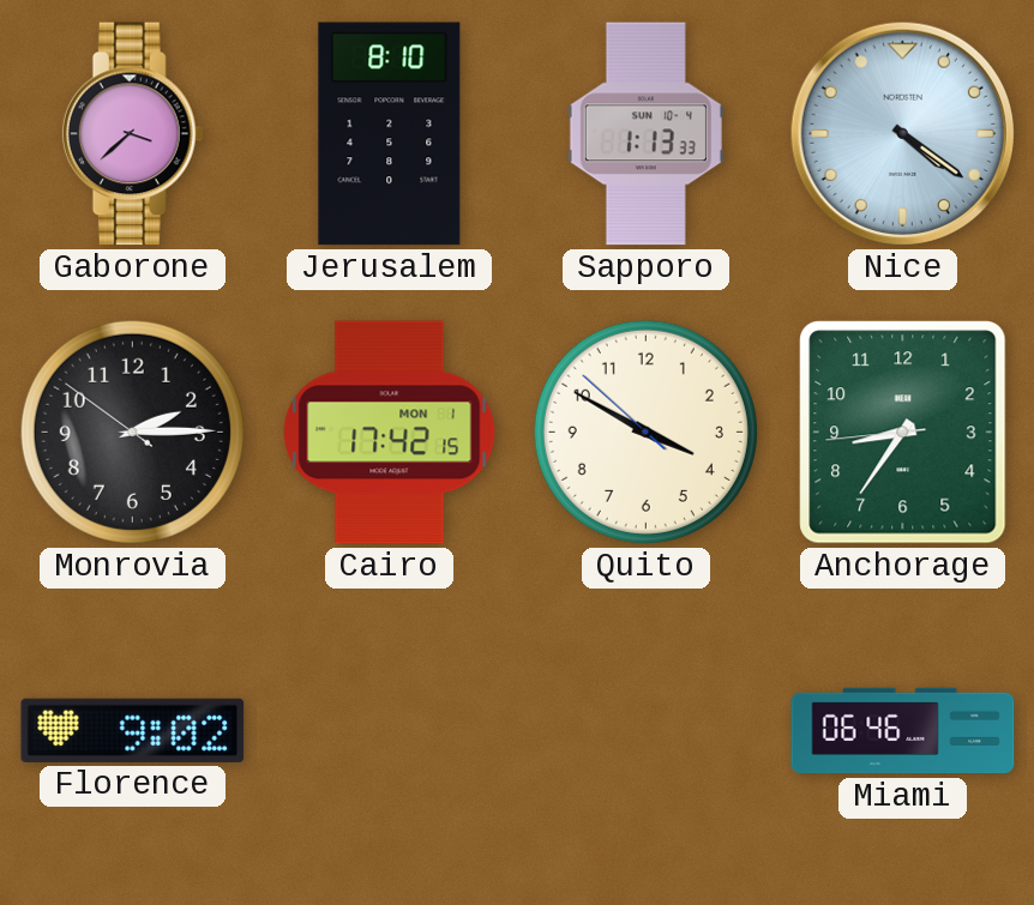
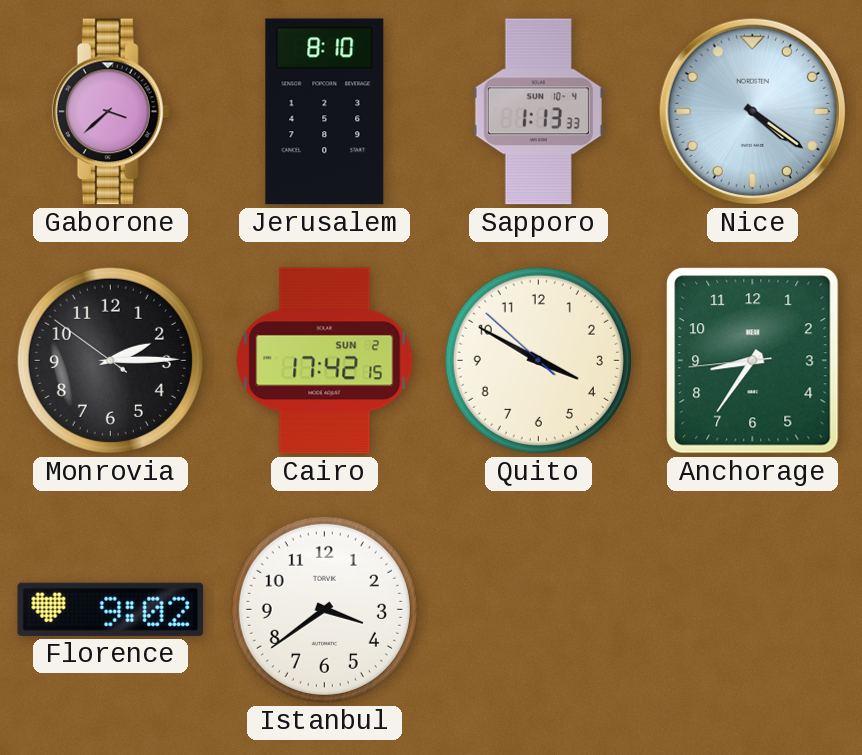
Cairo date: MON 1 -> SUN 2
Istanbul: none -> 3:39
Miami: 06:46 -> none
